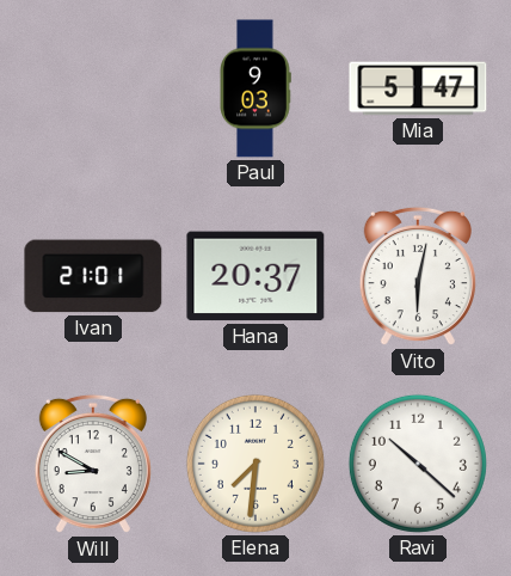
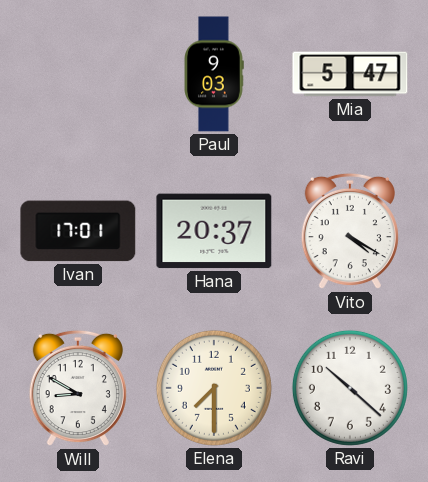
Ivan: 21:01 -> 17:01
Vito: 6:02 -> 4:20
Elena: 7:31 -> 7:30
